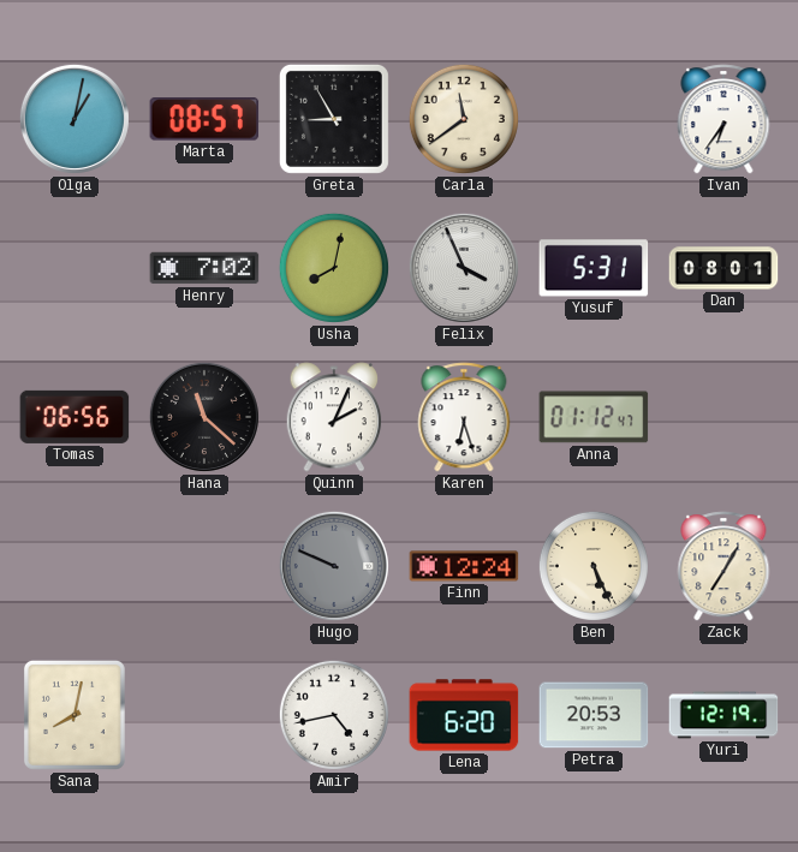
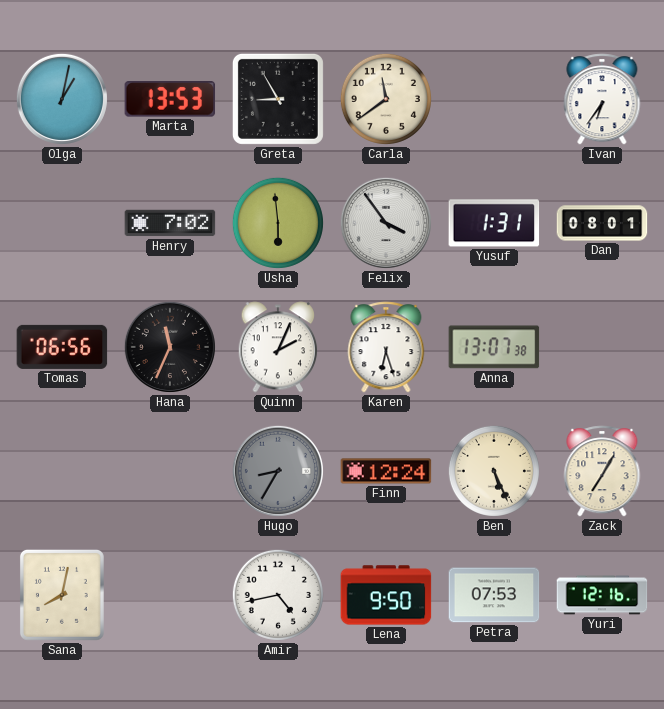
Marta: 08:57 -> 13:53
Usha: 8:02 -> 5:59
Felix: 3:56 -> 3:54
Yusuf: 5:31 -> 1:31
Hana: 11:22 -> 11:34
Anna: 01:12 -> 13:07
Hugo: 9:49 -> 8:35
Lena: 6:20 -> 9:50
Petra: 20:53 -> 07:53
Yuri: 12:19 -> 12:16
